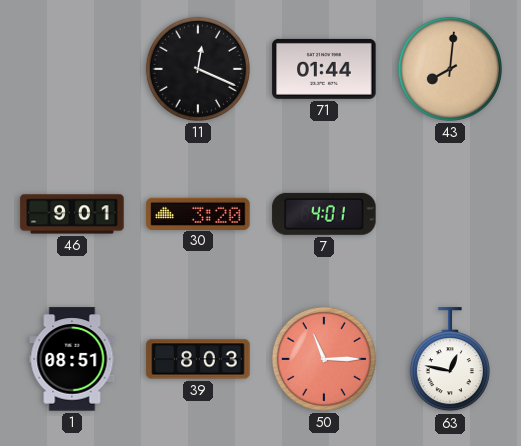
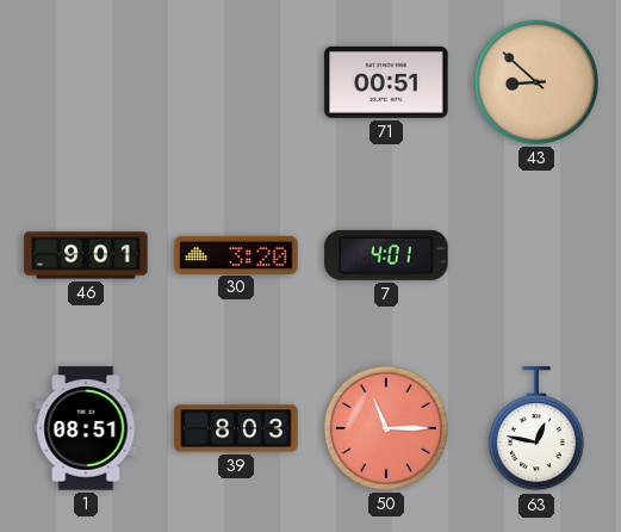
11: 12:19 -> none
71: 01:44 -> 00:51
43: 8:01 -> 8:52
